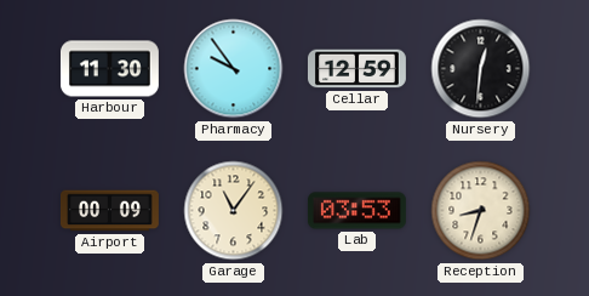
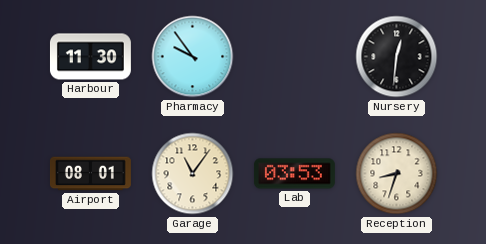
Cellar: 12:59 -> none
Airport: 00:09 -> 08:01
